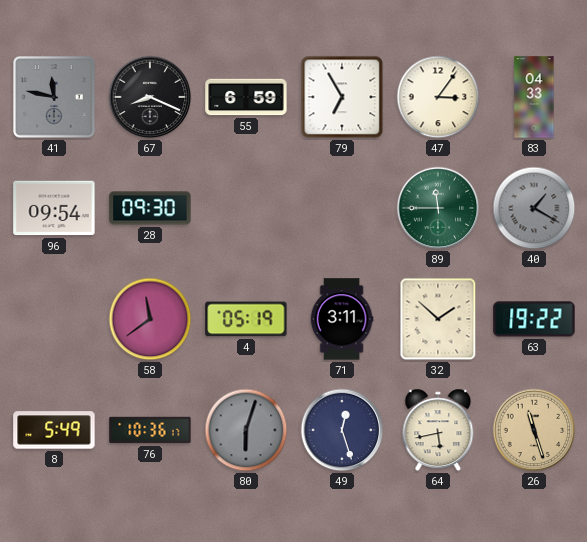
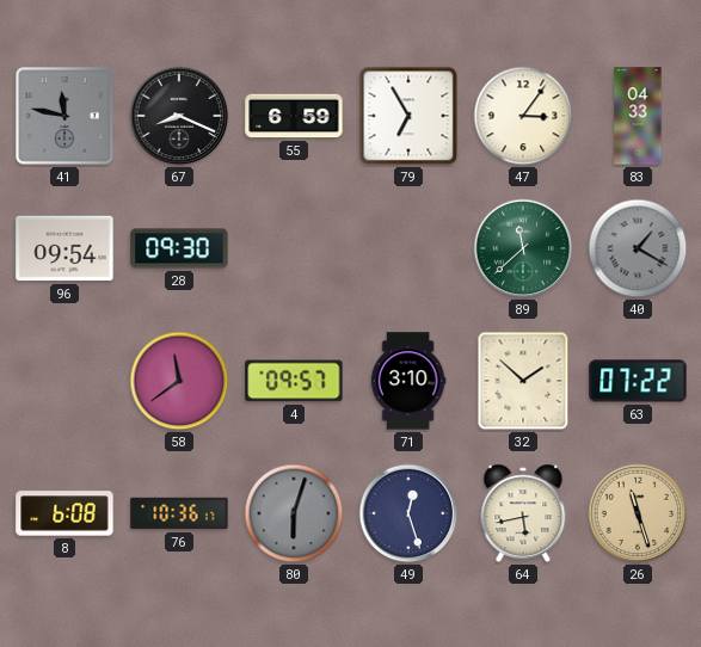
89: 11:45 -> 11:38
4: 05:19 -> 09:57
71: 3:11 -> 3:10
63: 19:22 -> 07:22
8: 5:49 -> 6:08
